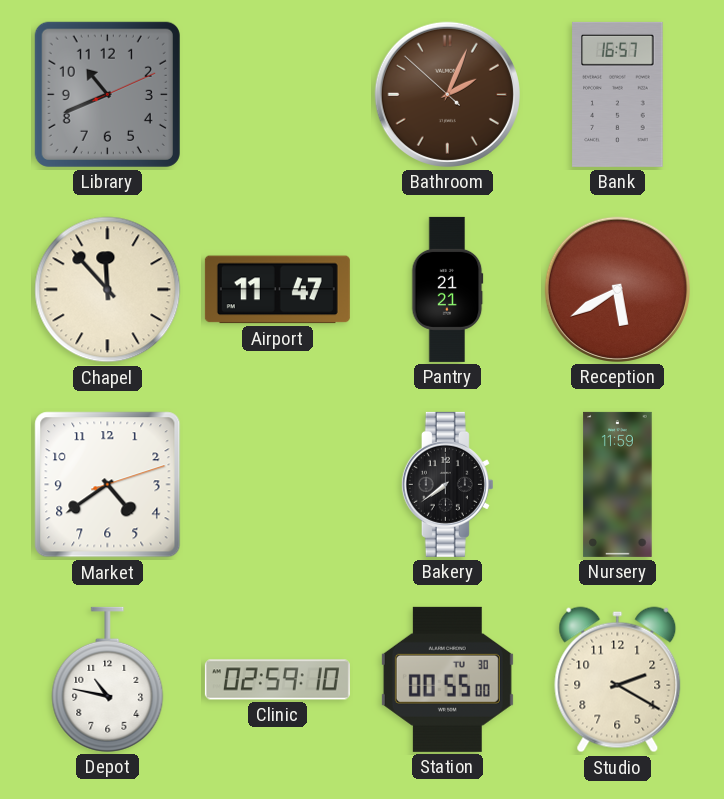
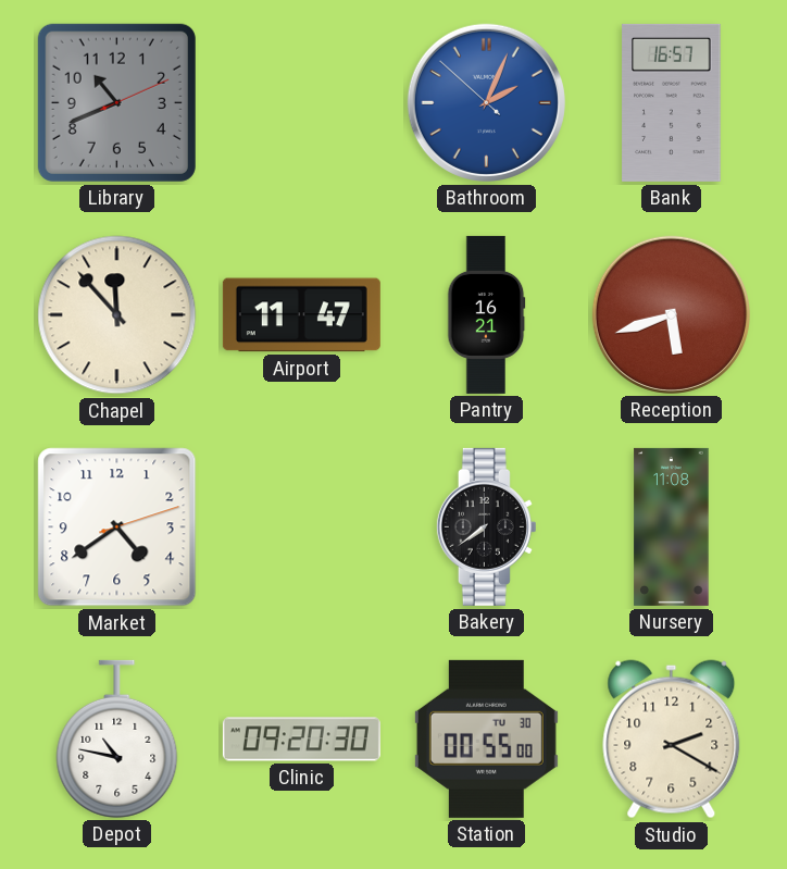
Bathroom dial: brown -> blue
Pantry: 21:21 -> 16:21
Reception: 5:40 -> 5:42
Nursery: 11:59 -> 11:08
Clinic: 02:59 -> 09:20
